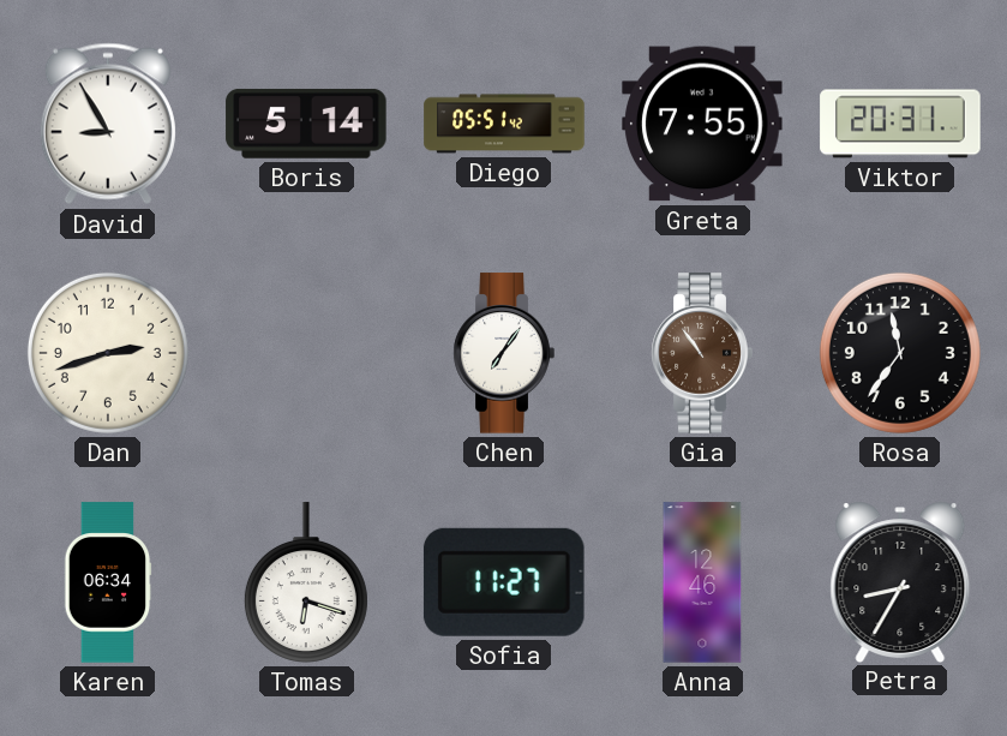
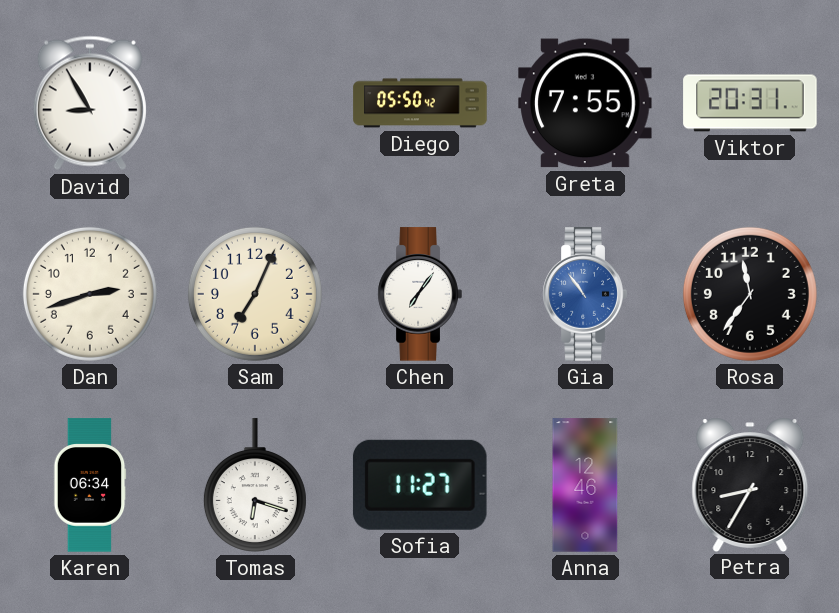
Boris: 5:14 -> none
Diego: 05:51 -> 05:50
Sam: none -> 7:04
Gia dial: brown -> blue
